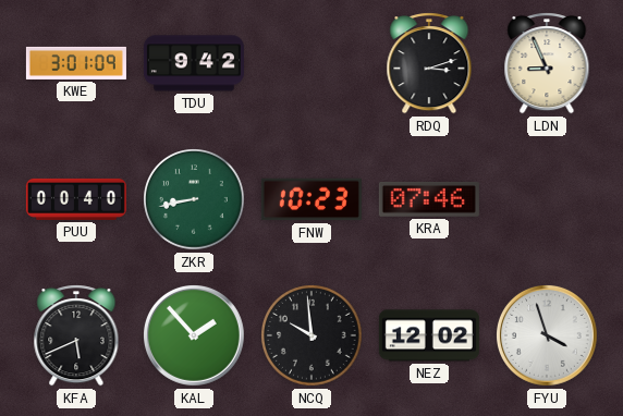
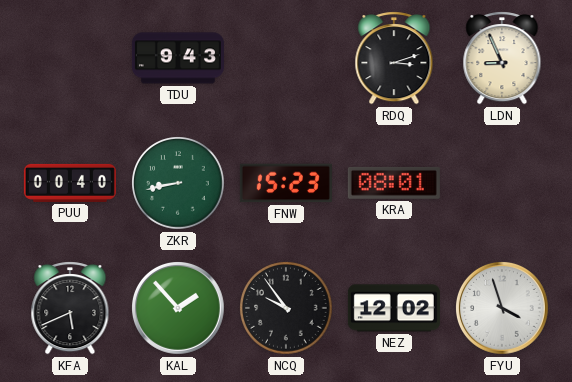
KWE: 3:01 -> none
TDU: 9:42 -> 9:43
FNW: 10:23 -> 15:23
KRA: 07:46 -> 08:01
NCQ: 9:59 -> 9:54
